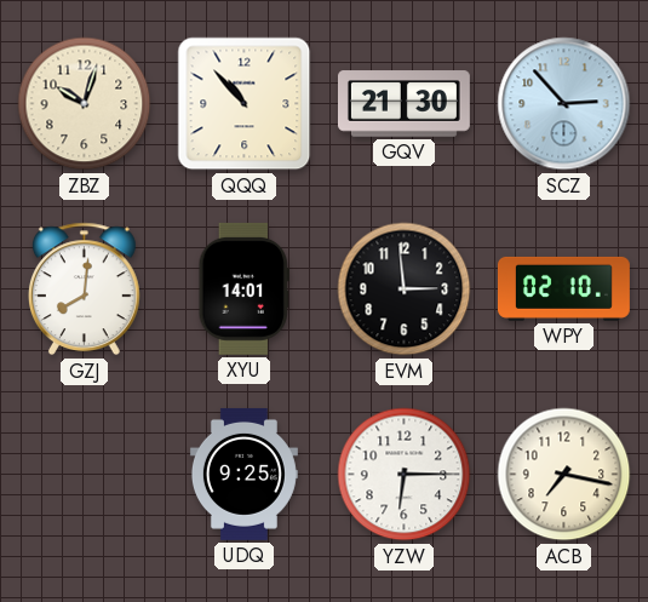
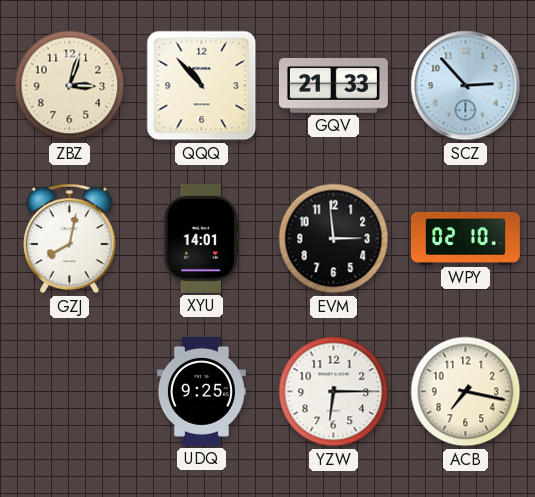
ZBZ: 10:03 -> 3:03
GQV: 21:30 -> 21:33
GZJ: 8:01 -> 8:02
